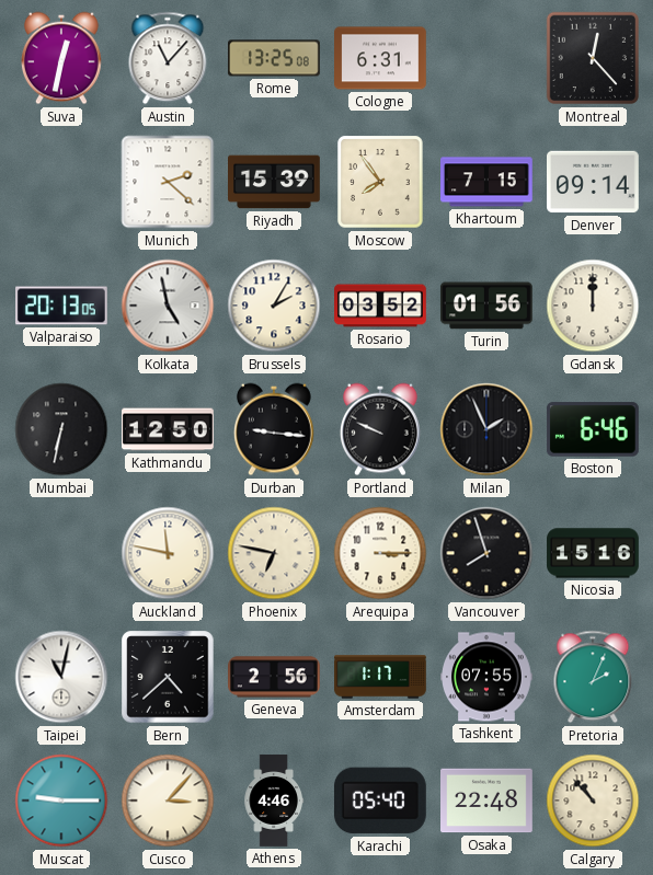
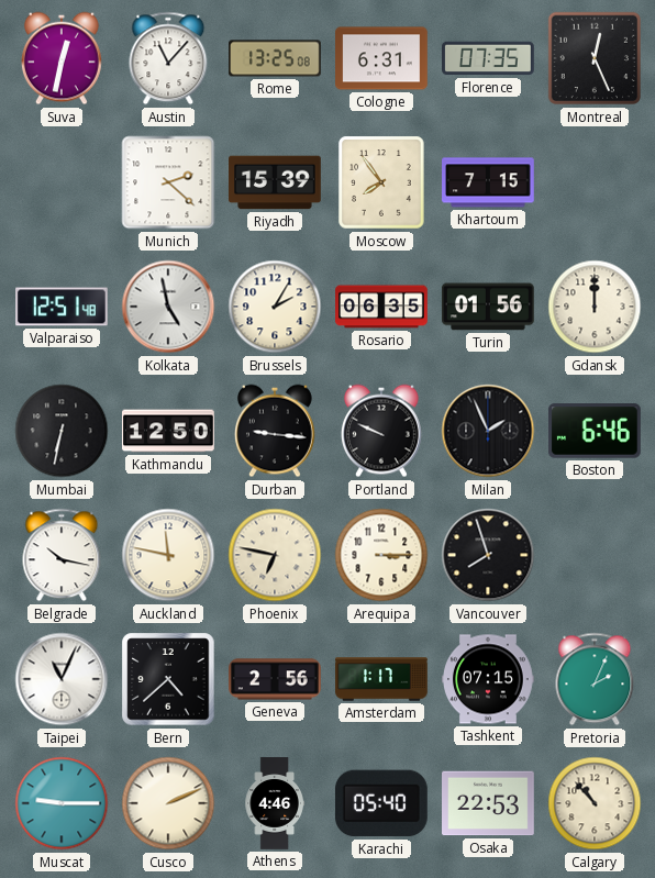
Florence: none -> 07:35
Montreal: 12:23 -> 12:26
Denver: 09:14 -> none
Valparaiso: 20:13 -> 12:51
Rosario: 03:52 -> 06:35
Belgrade: none -> 10:17
Nicosia: 15:16 -> none
Taipei: 11:02 -> 11:04
Tashkent: 07:55 -> 07:15
Cusco: 3:07 -> 2:11
Osaka: 22:48 -> 22:53
